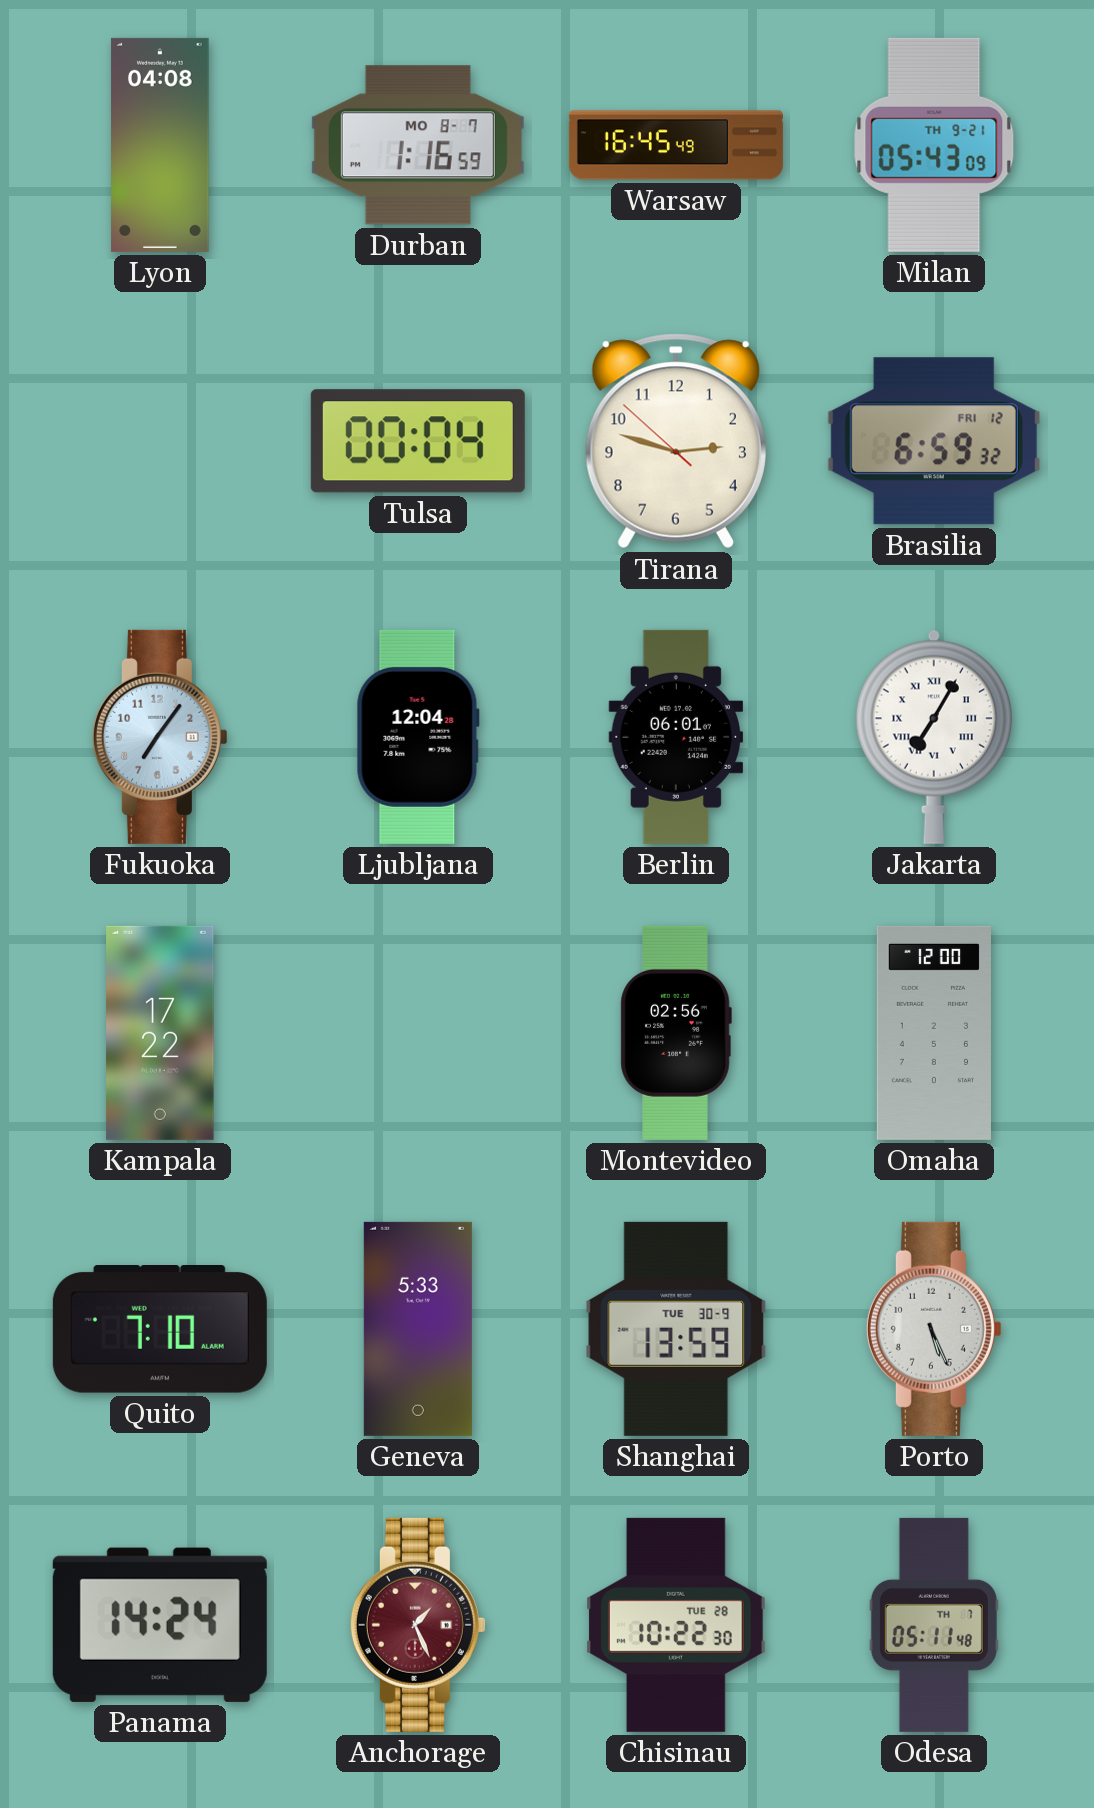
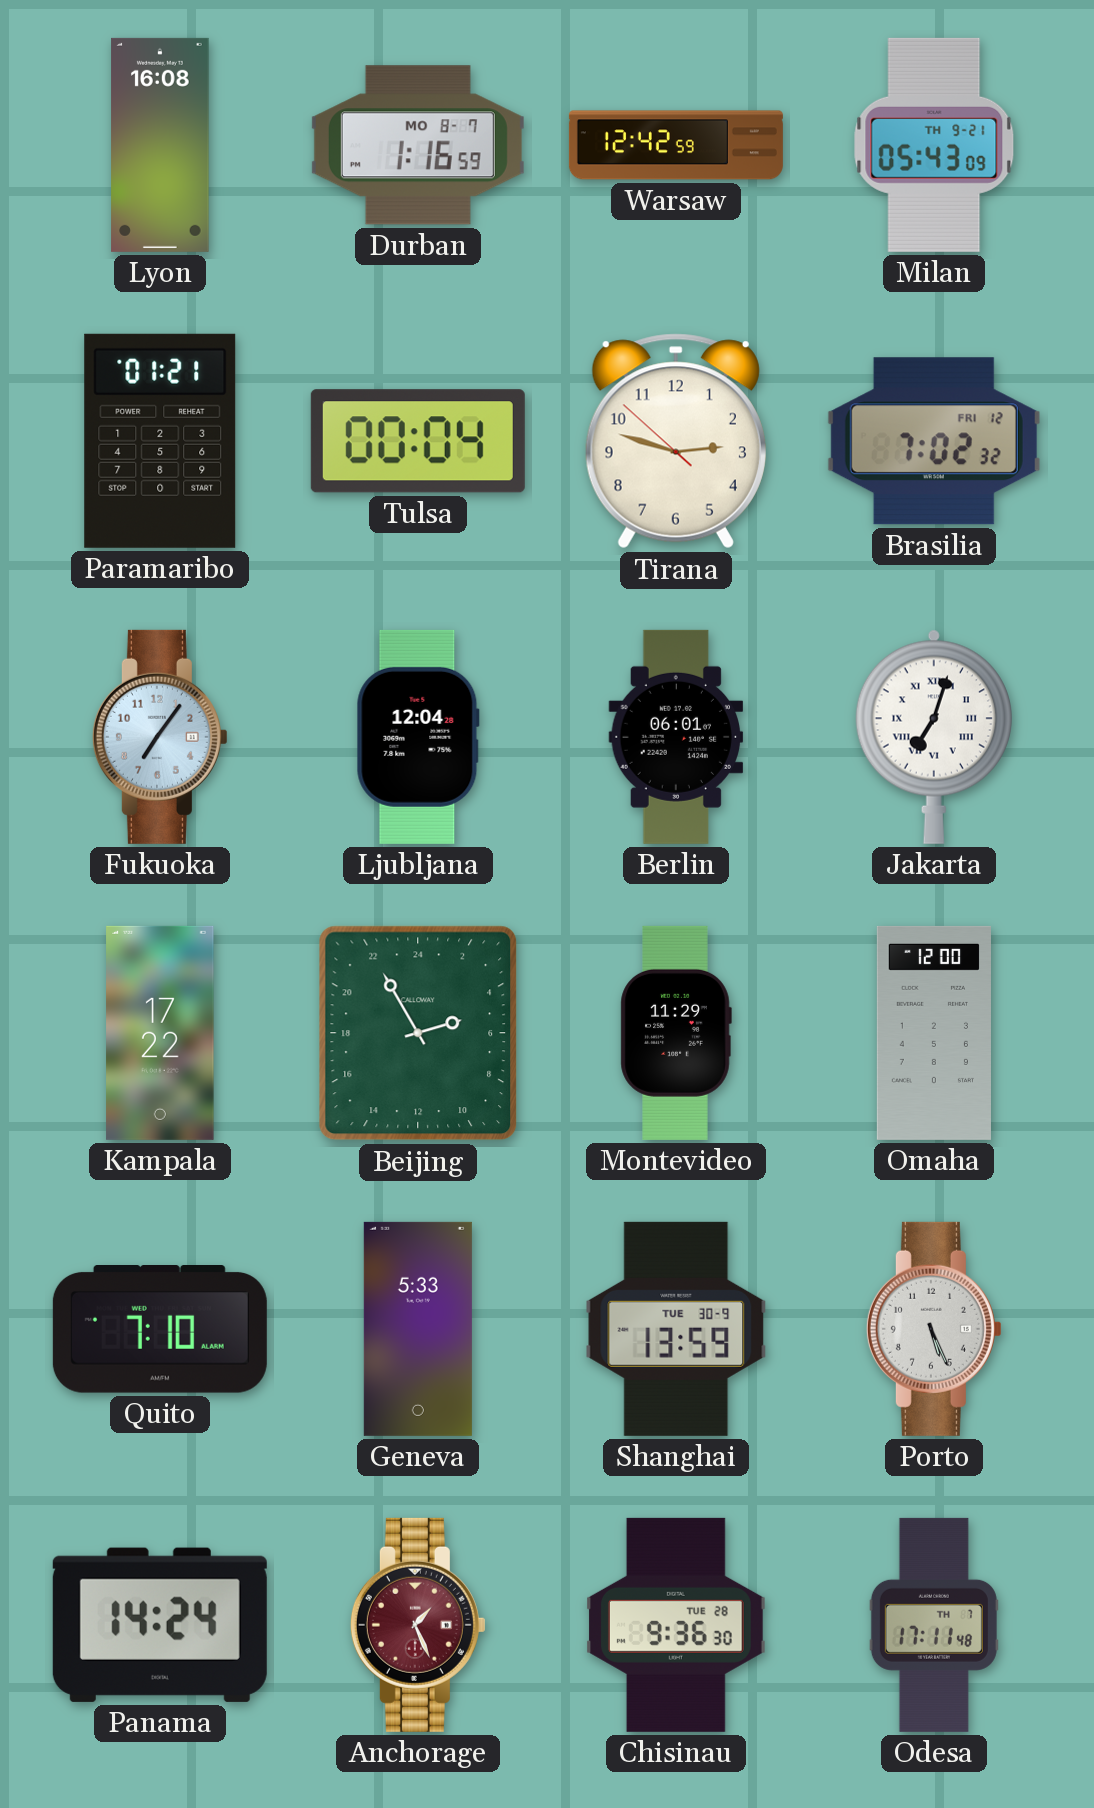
Lyon: 04:08 -> 16:08
Warsaw: 16:45 -> 12:42
Paramaribo: none -> 01:21
Brasilia: 6:59 -> 7:02
Jakarta: 7:05 -> 7:03
Beijing: none -> 4:55
Montevideo: 02:56 -> 11:29
Chisinau: 10:22 -> 9:36
Odesa: 05:11 -> 17:11
